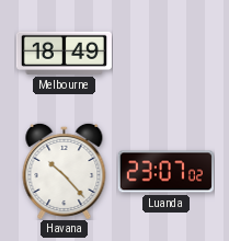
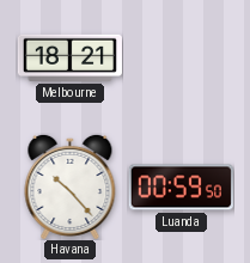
Melbourne: 18:49 -> 18:21
Luanda: 23:07 -> 00:59
